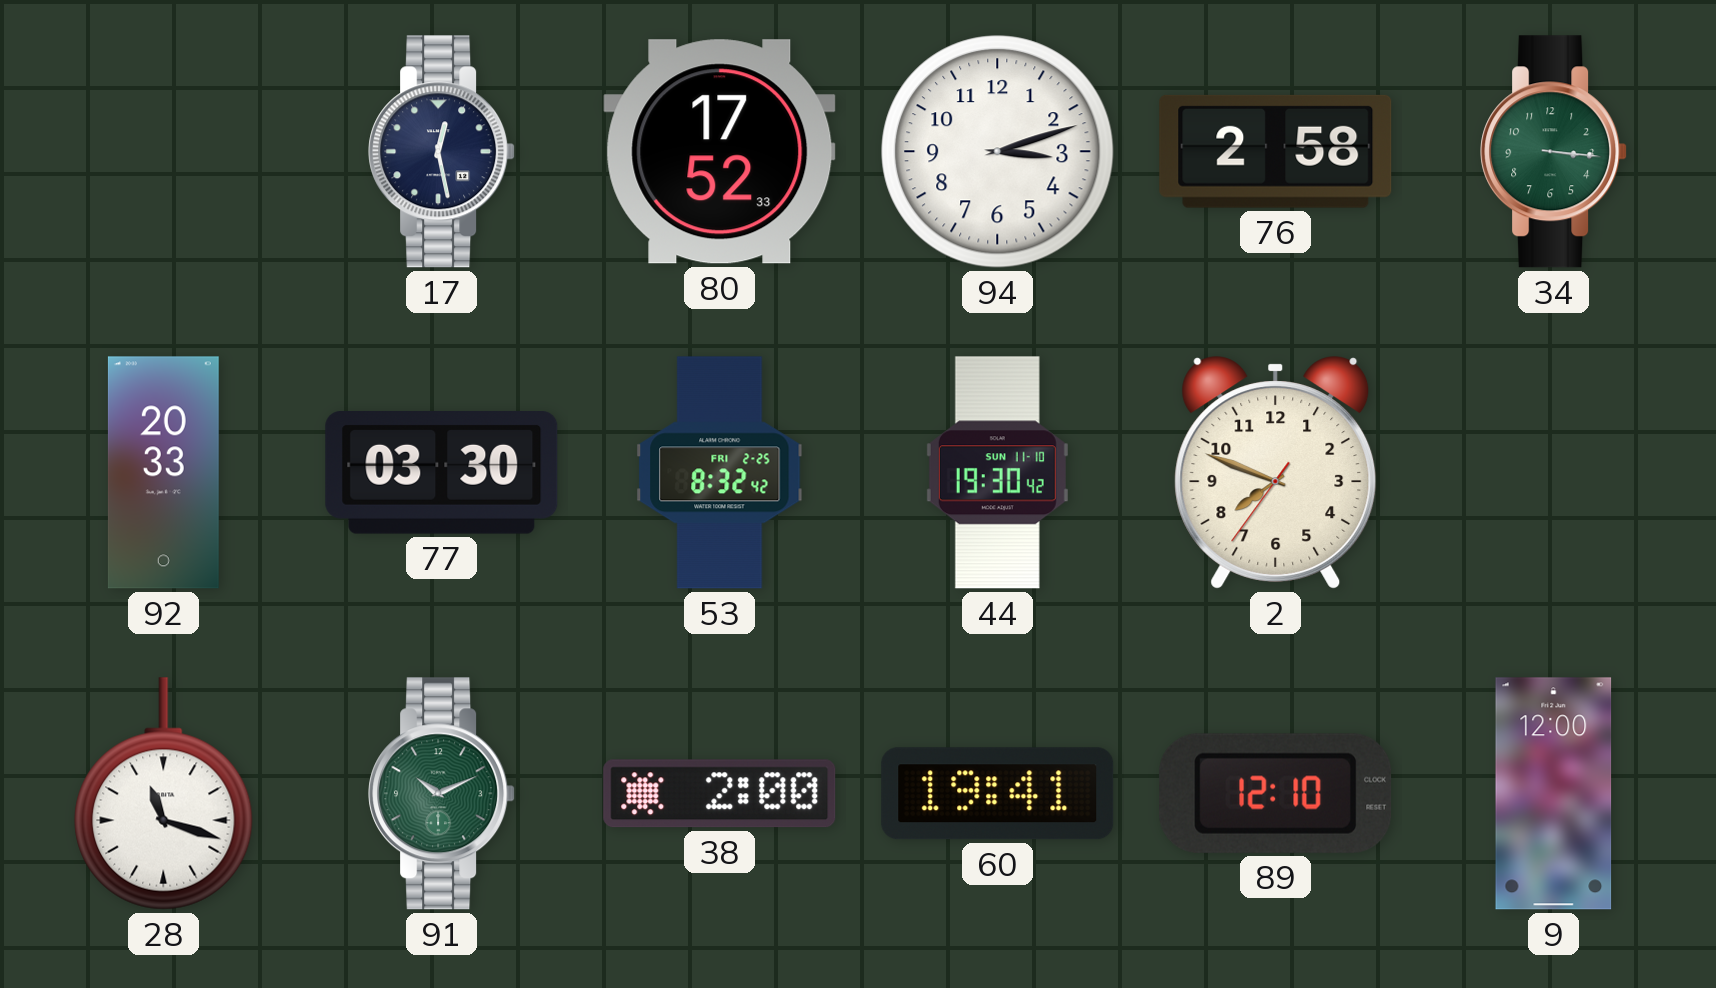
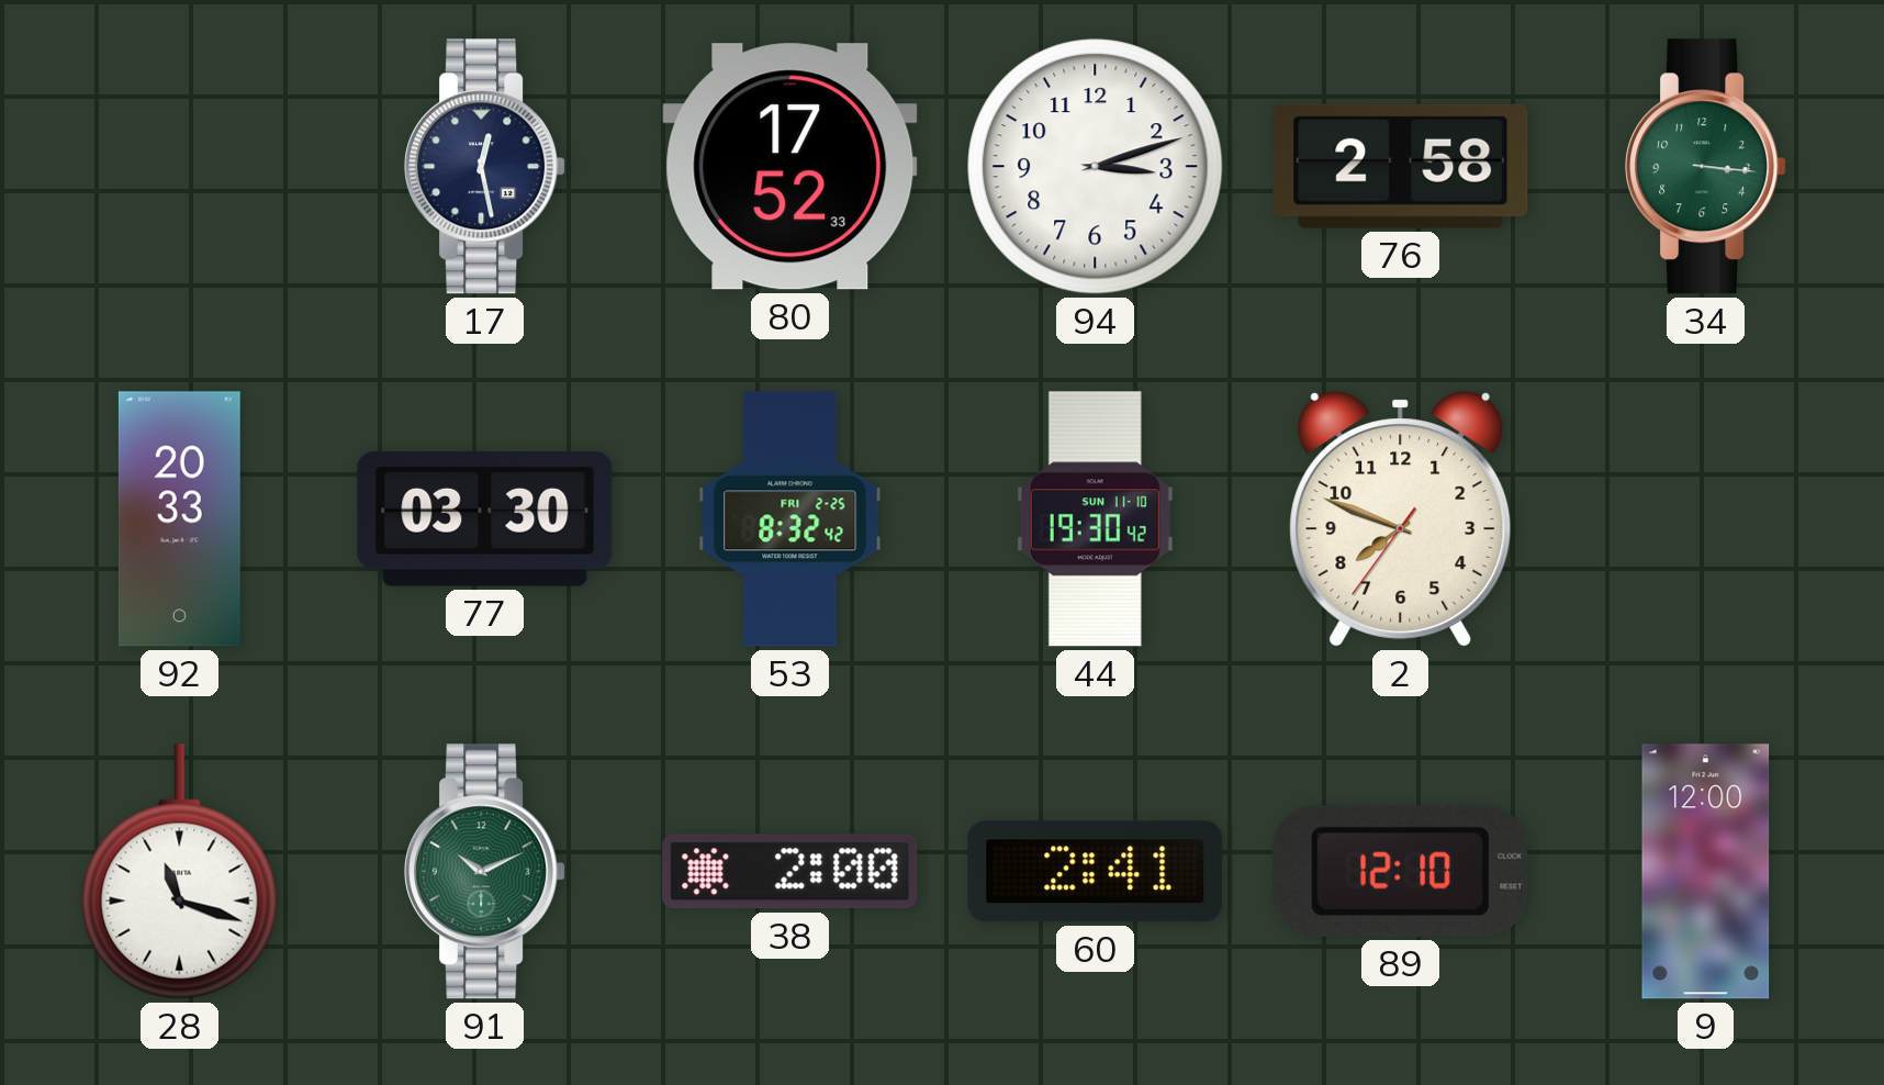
60: 19:41 -> 2:41
